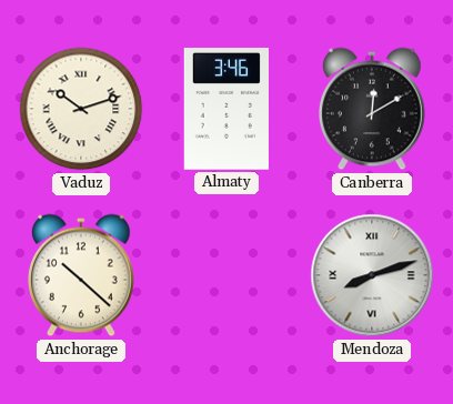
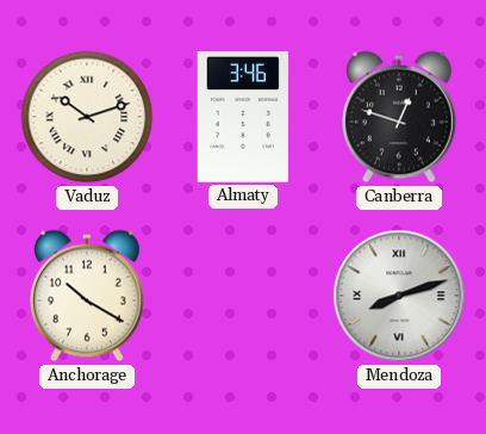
Canberra: 12:10 -> 12:48
Anchorage: 10:22 -> 10:20
